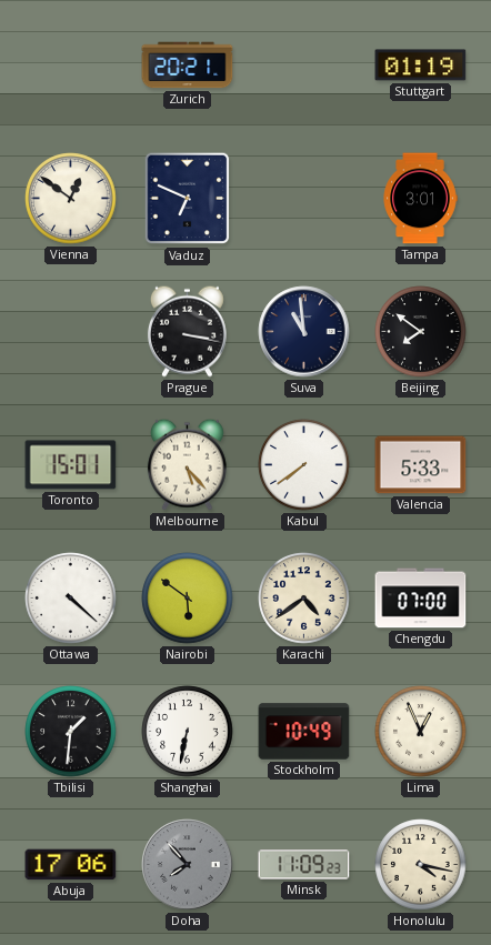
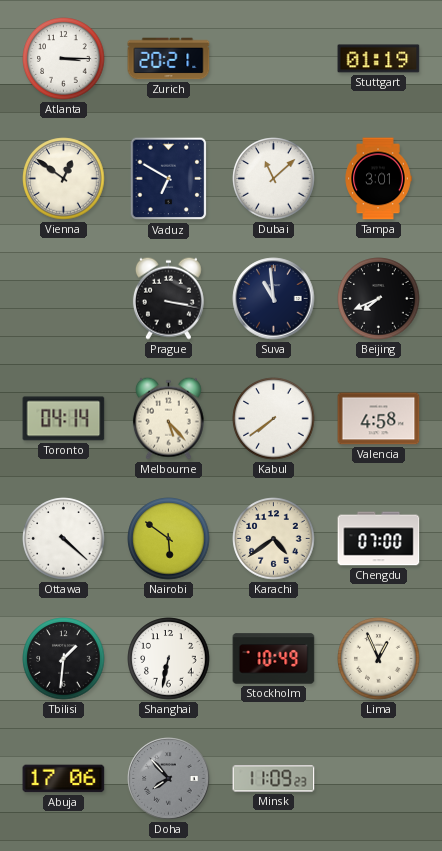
Atlanta: none -> 3:15
Vaduz: 6:49 -> 6:50
Dubai: none -> 11:08
Beijing: 7:51 -> 7:41
Toronto: 15:01 -> 04:14
Valencia: 5:33 -> 4:58
Honolulu: 4:17 -> none
